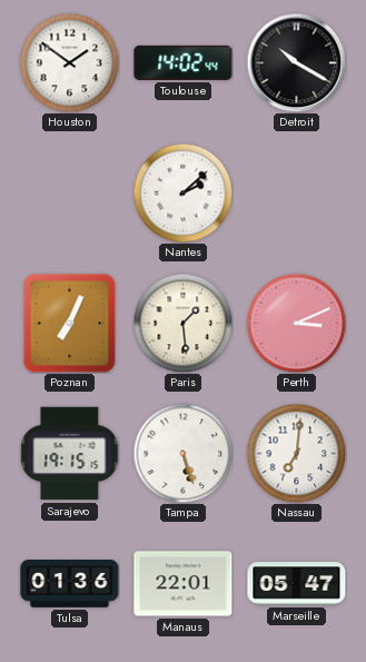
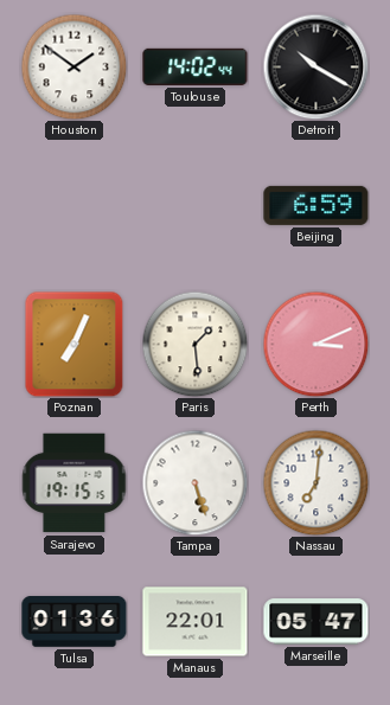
Nantes: 2:08 -> none
Beijing: none -> 6:59
